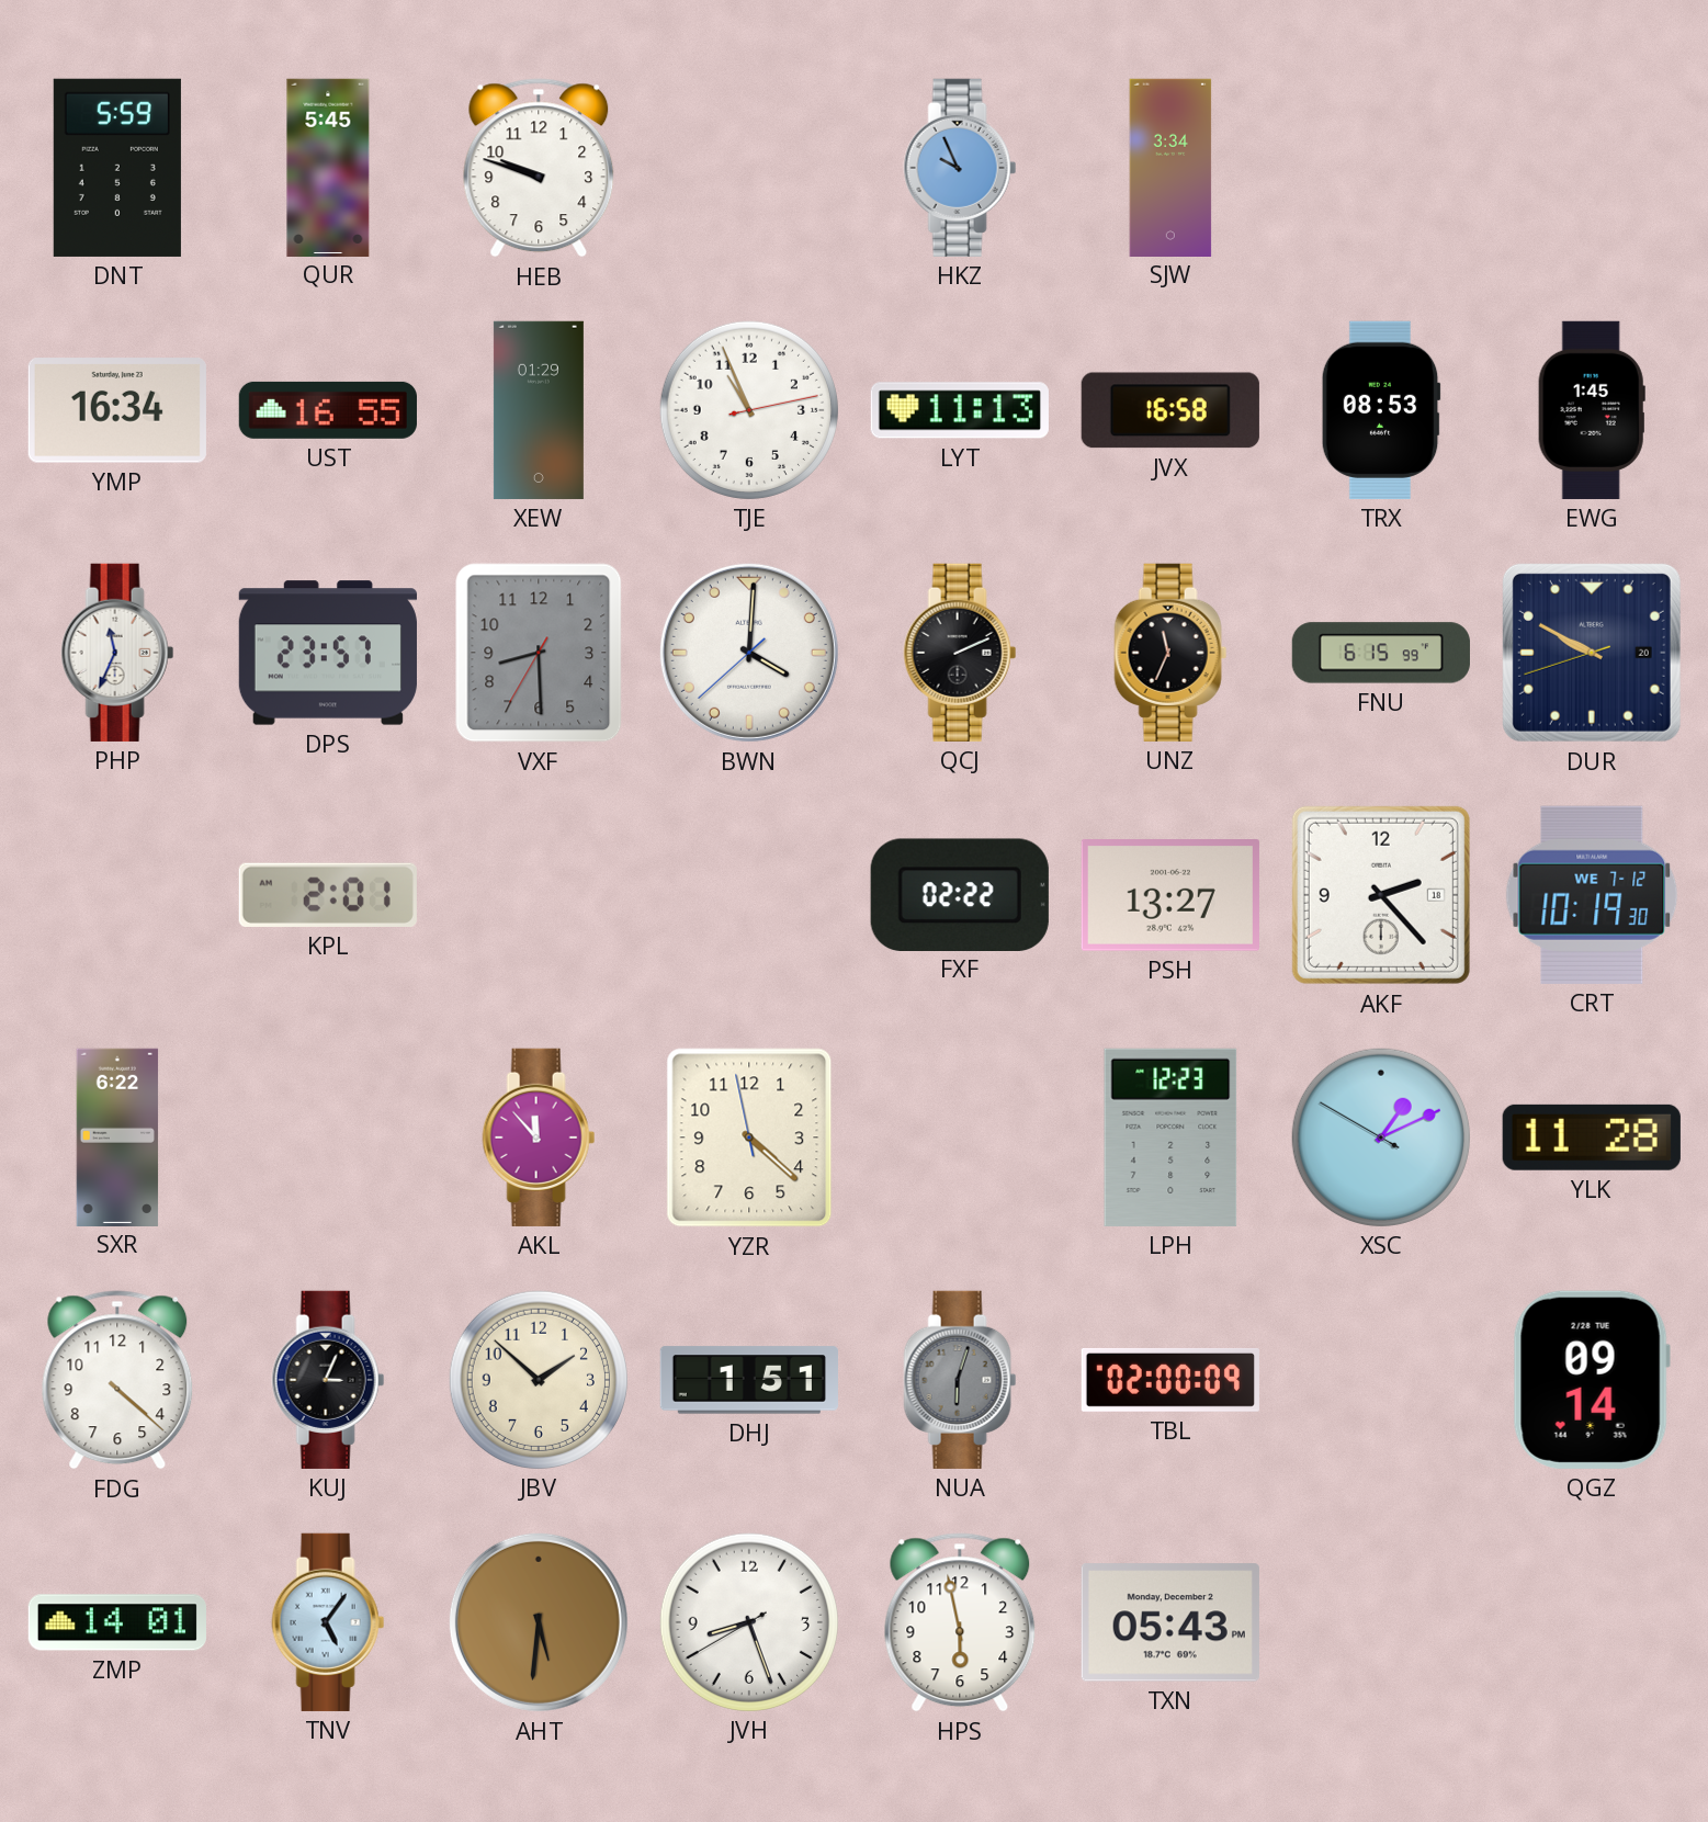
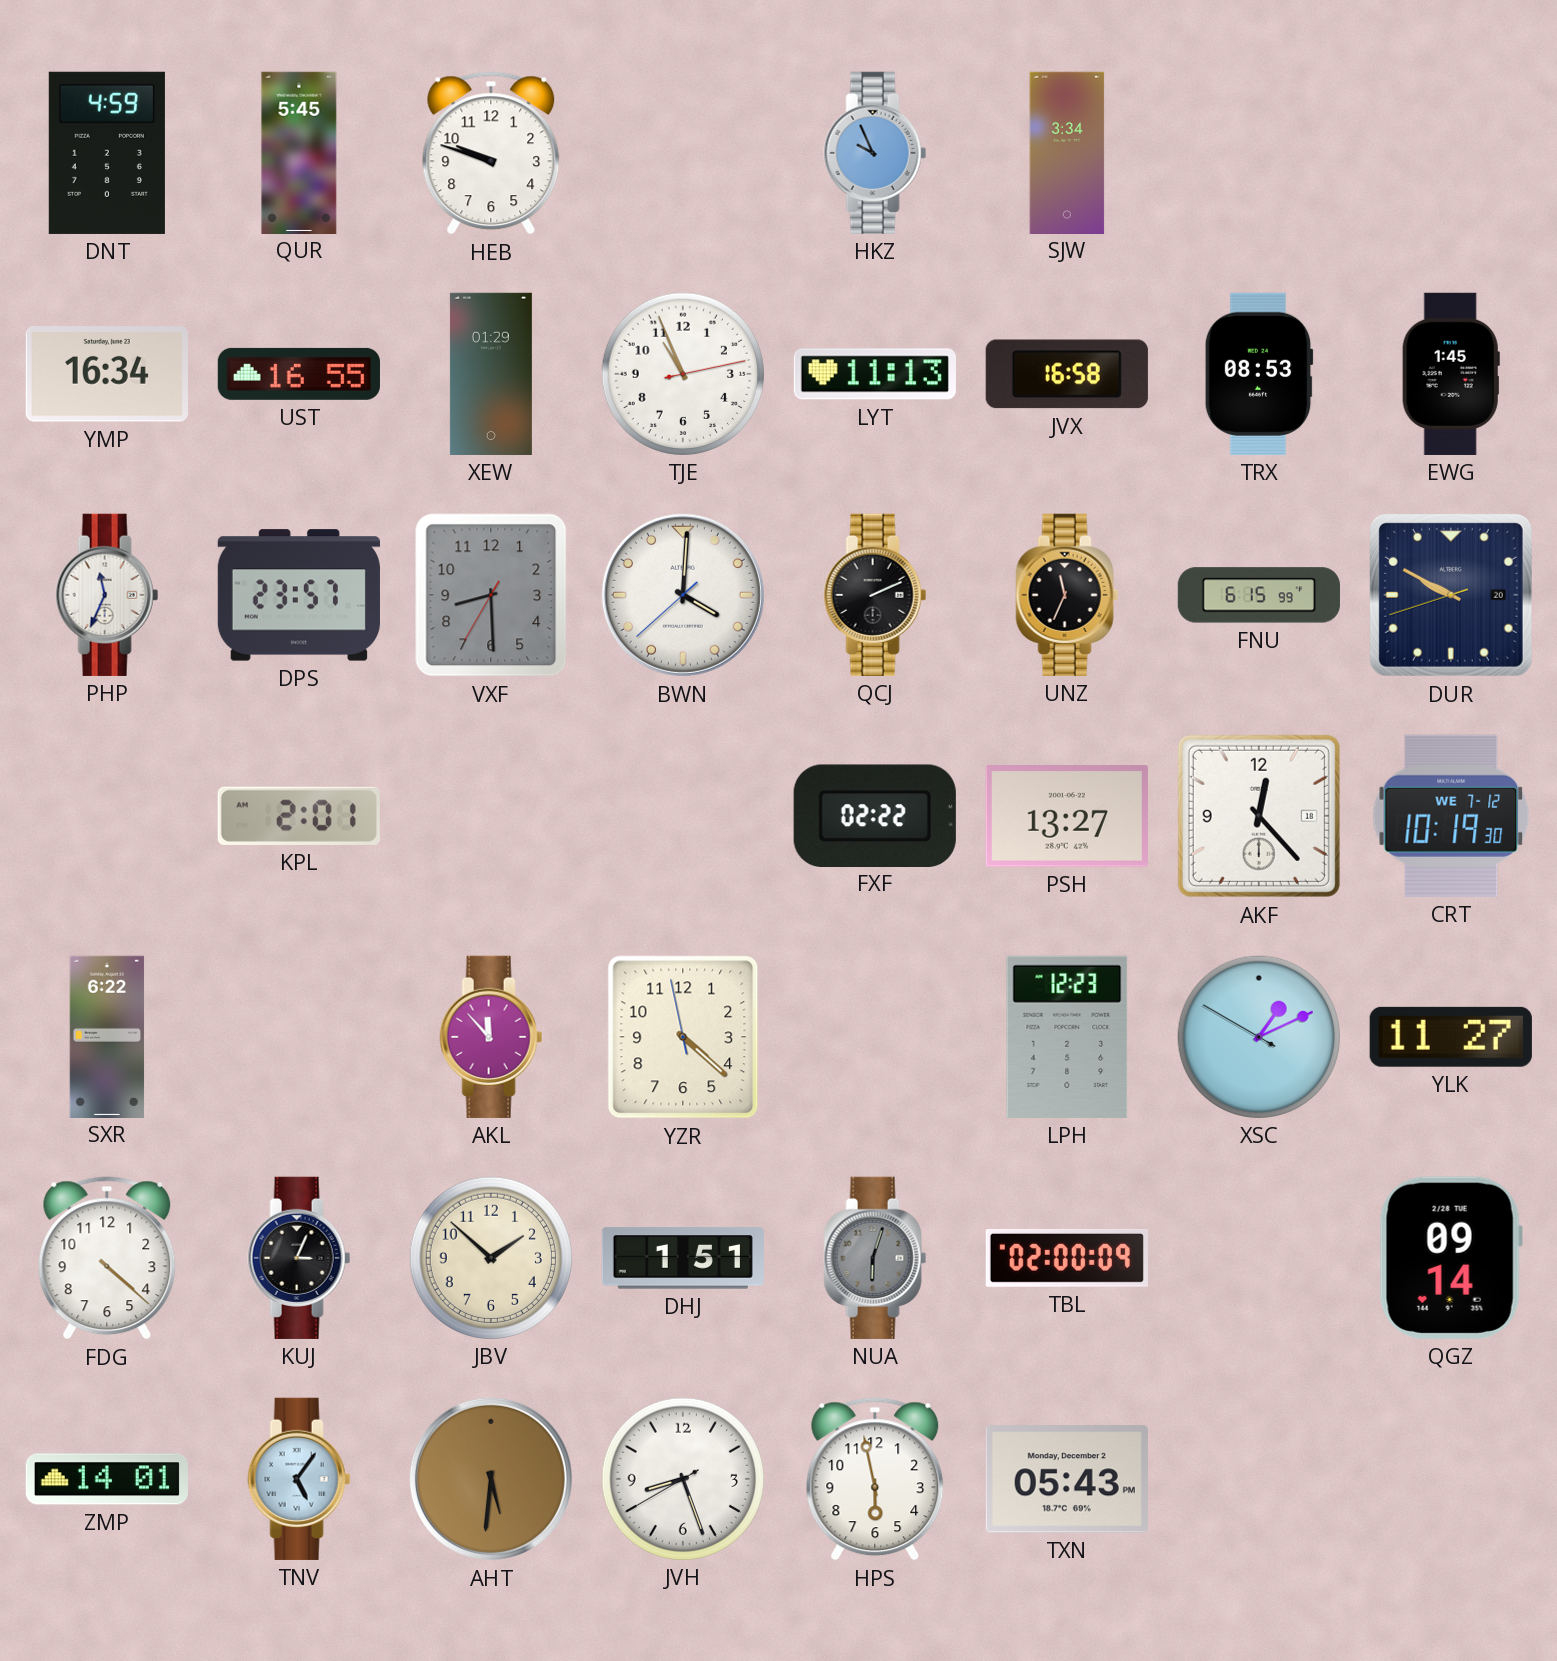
DNT: 5:59 -> 4:59
AKF: 2:23 -> 12:23
YLK: 11:28 -> 11:27
